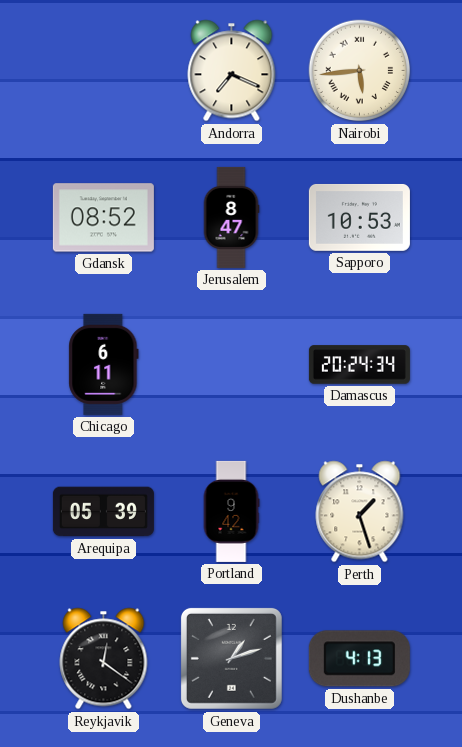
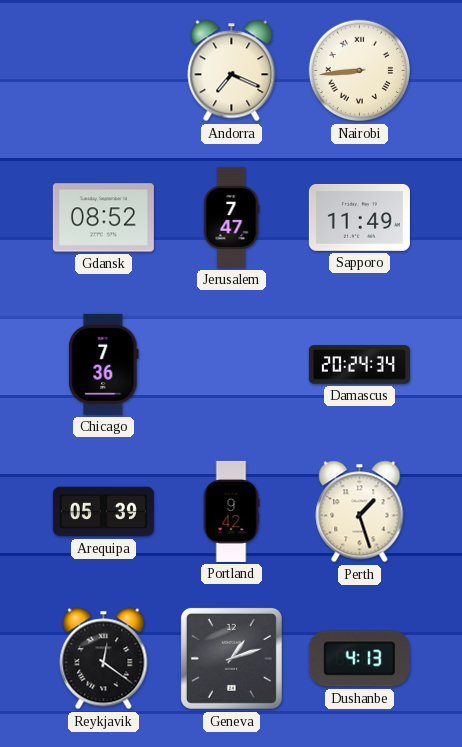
Nairobi: 5:44 -> 8:44
Jerusalem: 8:47 -> 7:47
Sapporo: 10:53 -> 11:49
Chicago: 6:11 -> 7:36
